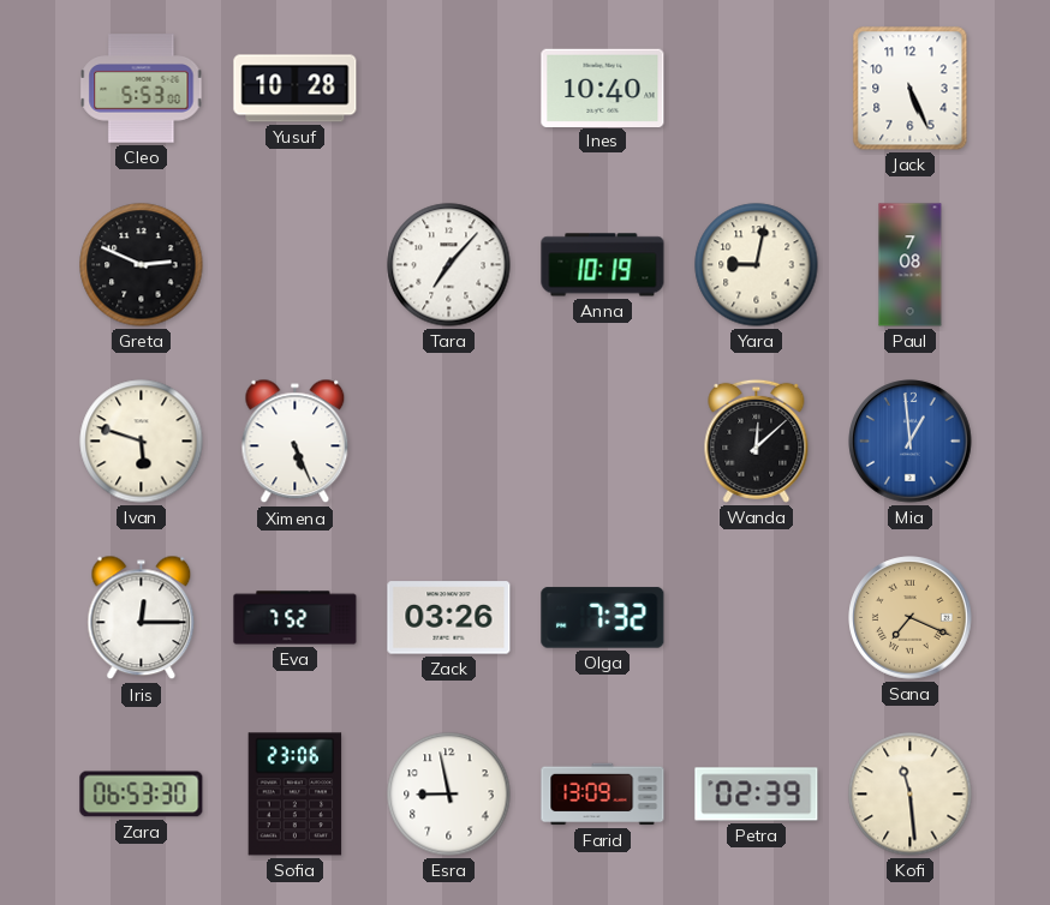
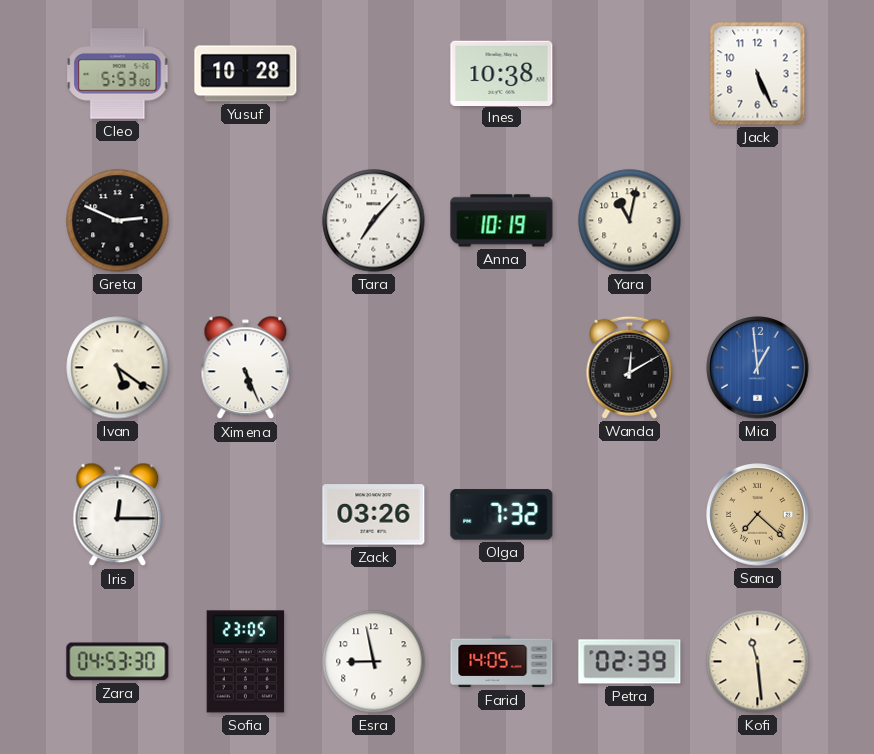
Ines: 10:40 -> 10:38
Yara: 9:02 -> 11:02
Paul: 7:08 -> none
Ivan: 5:48 -> 5:21
Wanda: 12:08 -> 12:10
Eva: 7:52 -> none
Sana: 7:19 -> 7:22
Zara: 06:53 -> 04:53
Sofia: 23:06 -> 23:05
Farid: 13:09 -> 14:05
